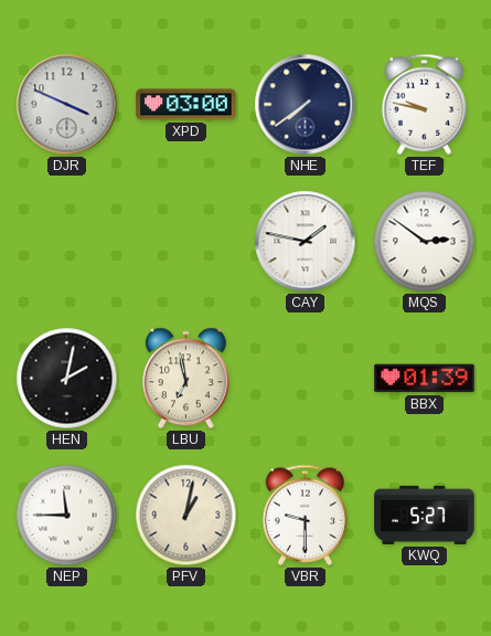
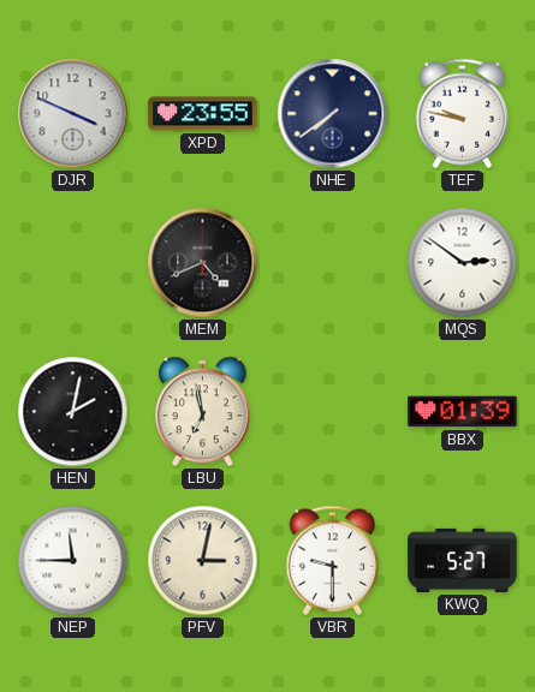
XPD: 03:00 -> 23:55
MEM: none -> 4:41
CAY: 1:47 -> none
PFV: 1:02 -> 3:02
